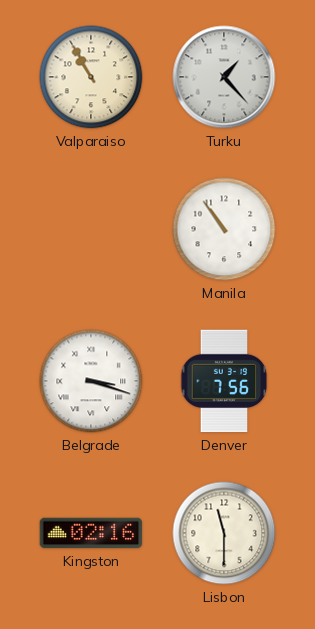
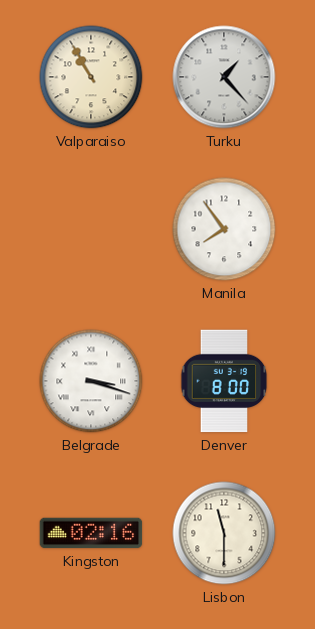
Manila: 10:54 -> 7:54
Denver: 7:56 -> 8:00
